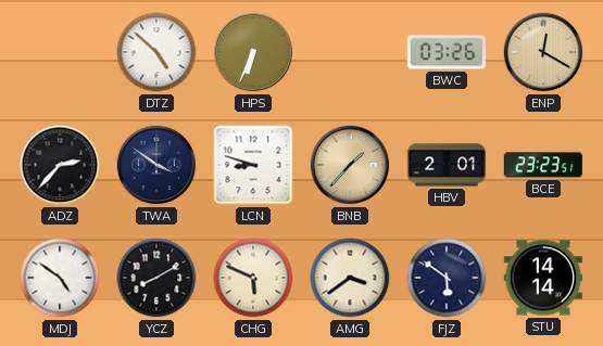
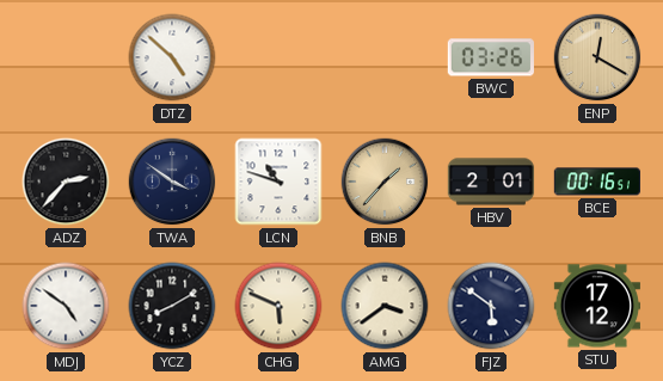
HPS: 6:34 -> none
LCN: 8:48 -> 10:48
BCE: 23:23 -> 00:16
STU: 14:14 -> 17:12
